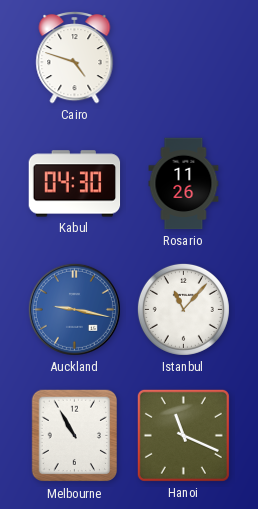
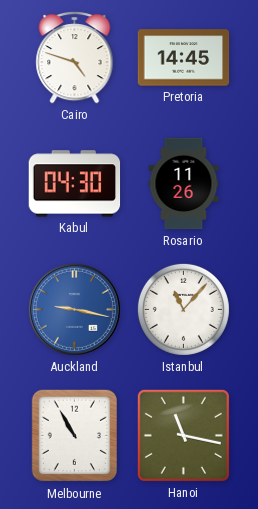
Pretoria: none -> 14:45
Hanoi: 11:19 -> 11:17
